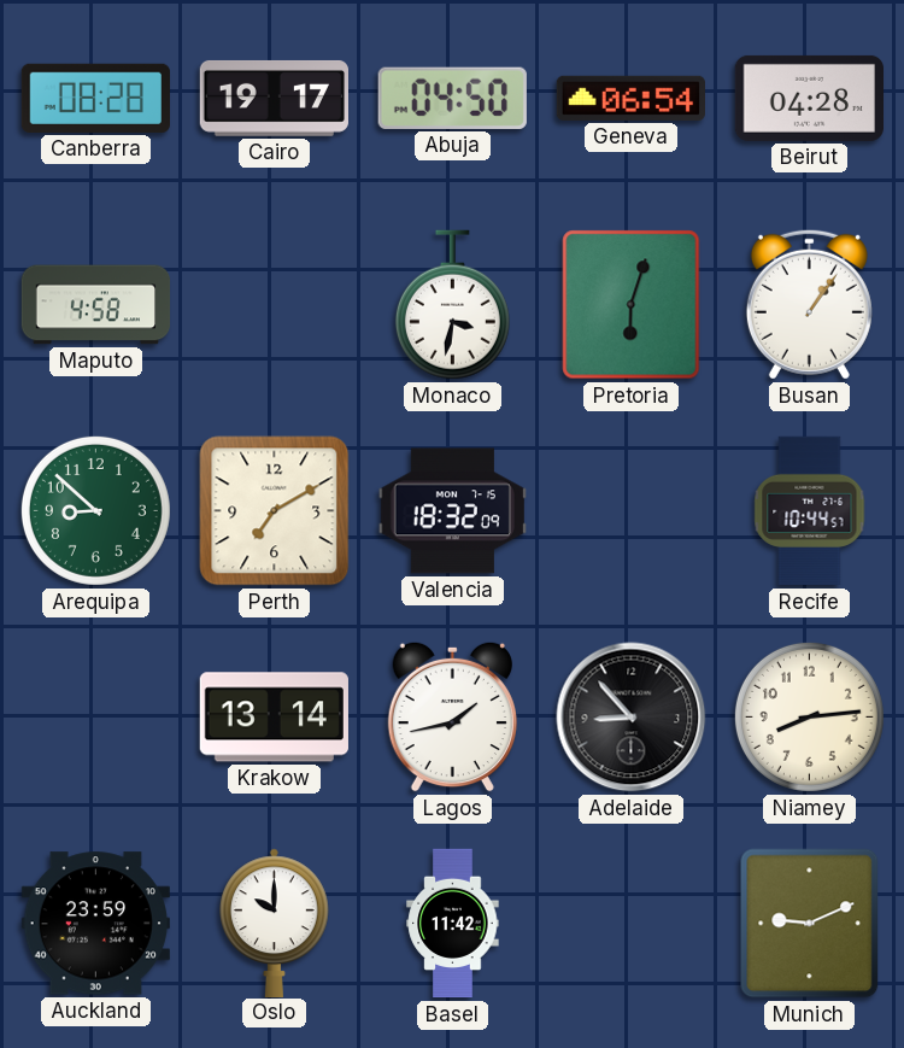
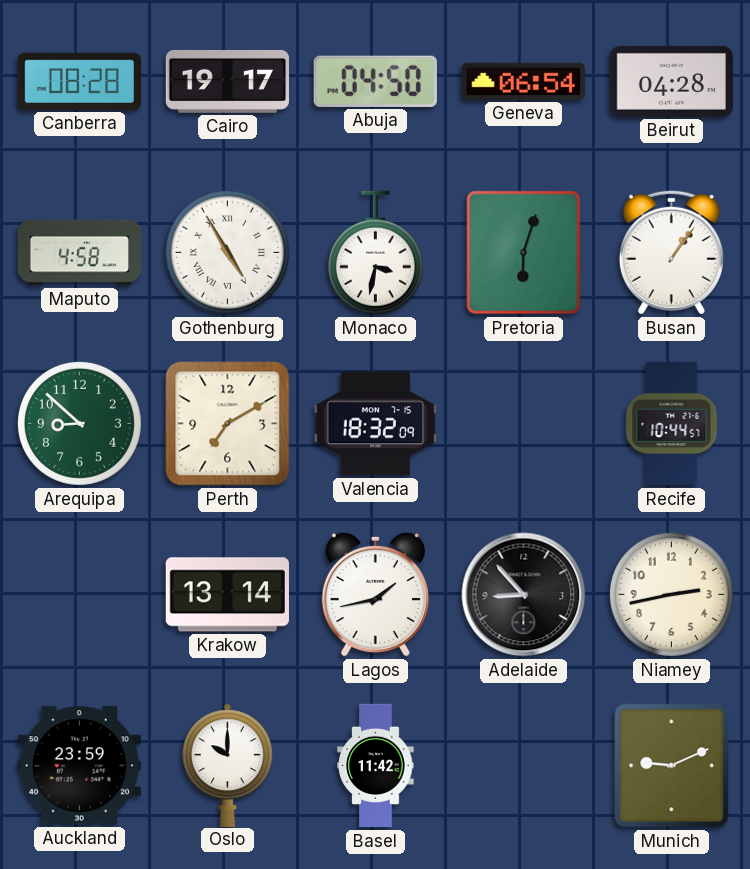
Gothenburg: none -> 4:55
Niamey: 8:14 -> 2:43
